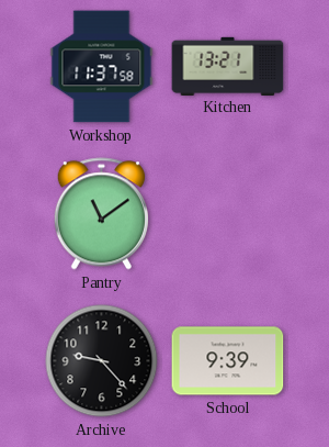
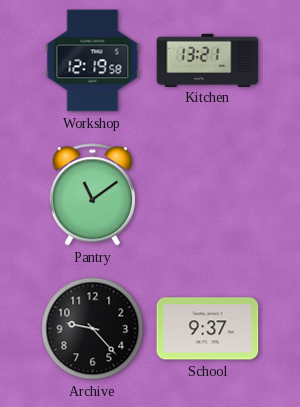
Workshop: 11:37 -> 12:19
School: 9:39 -> 9:37
